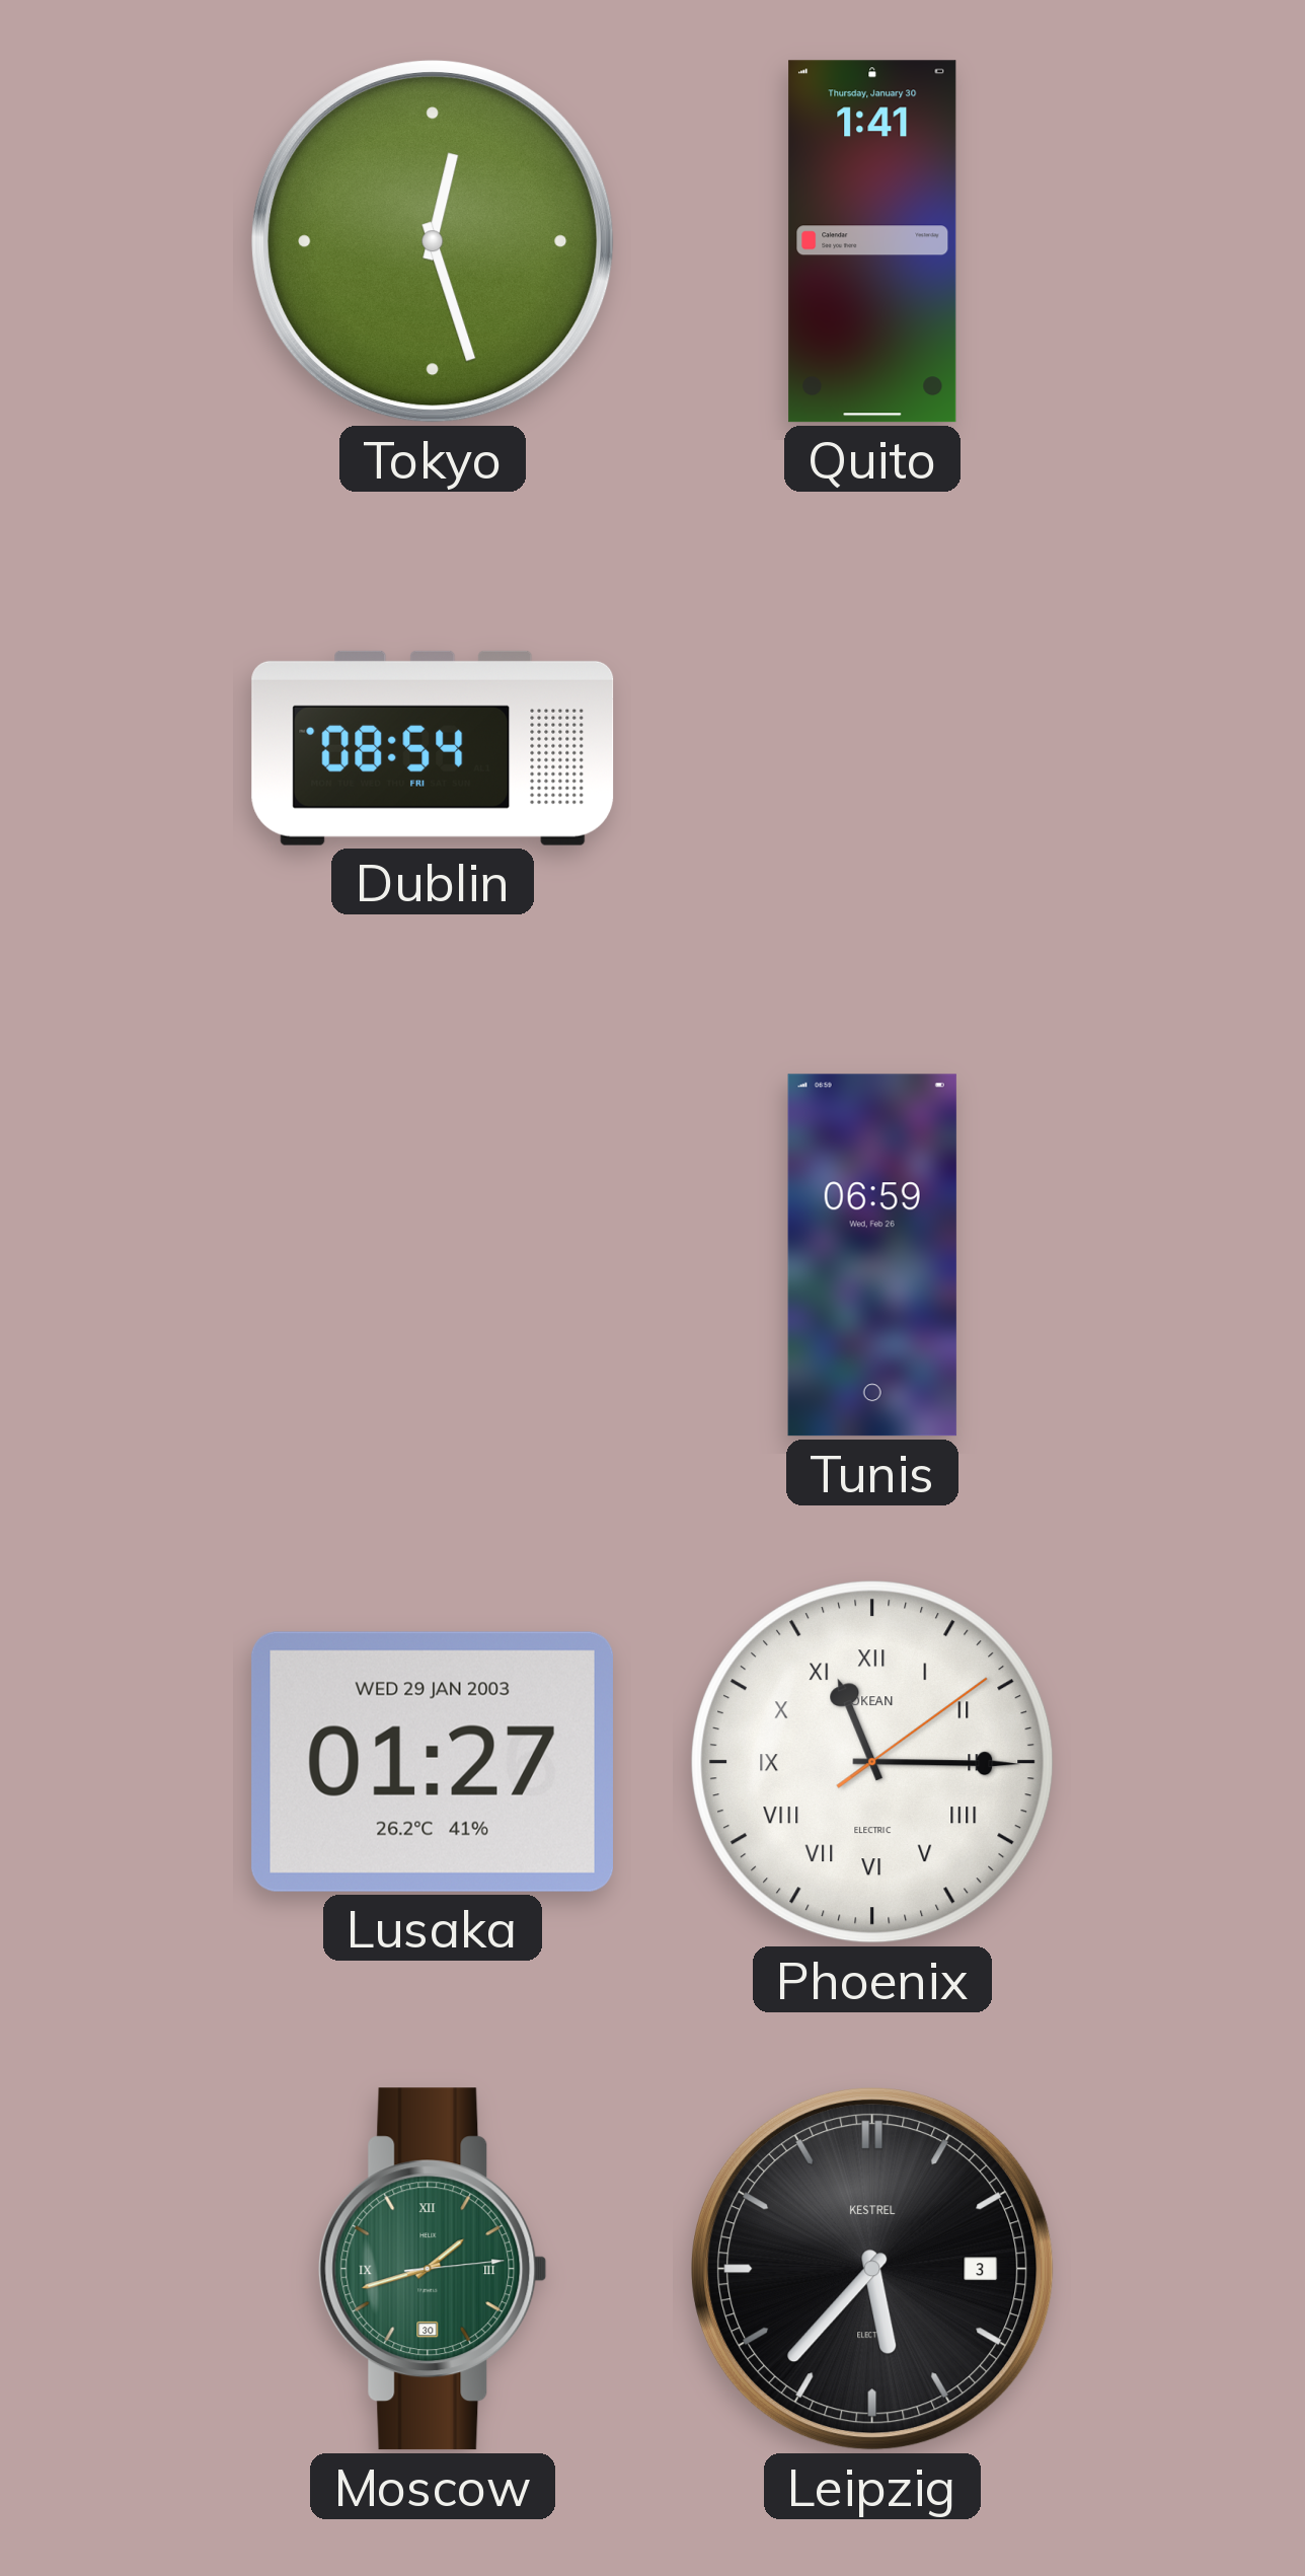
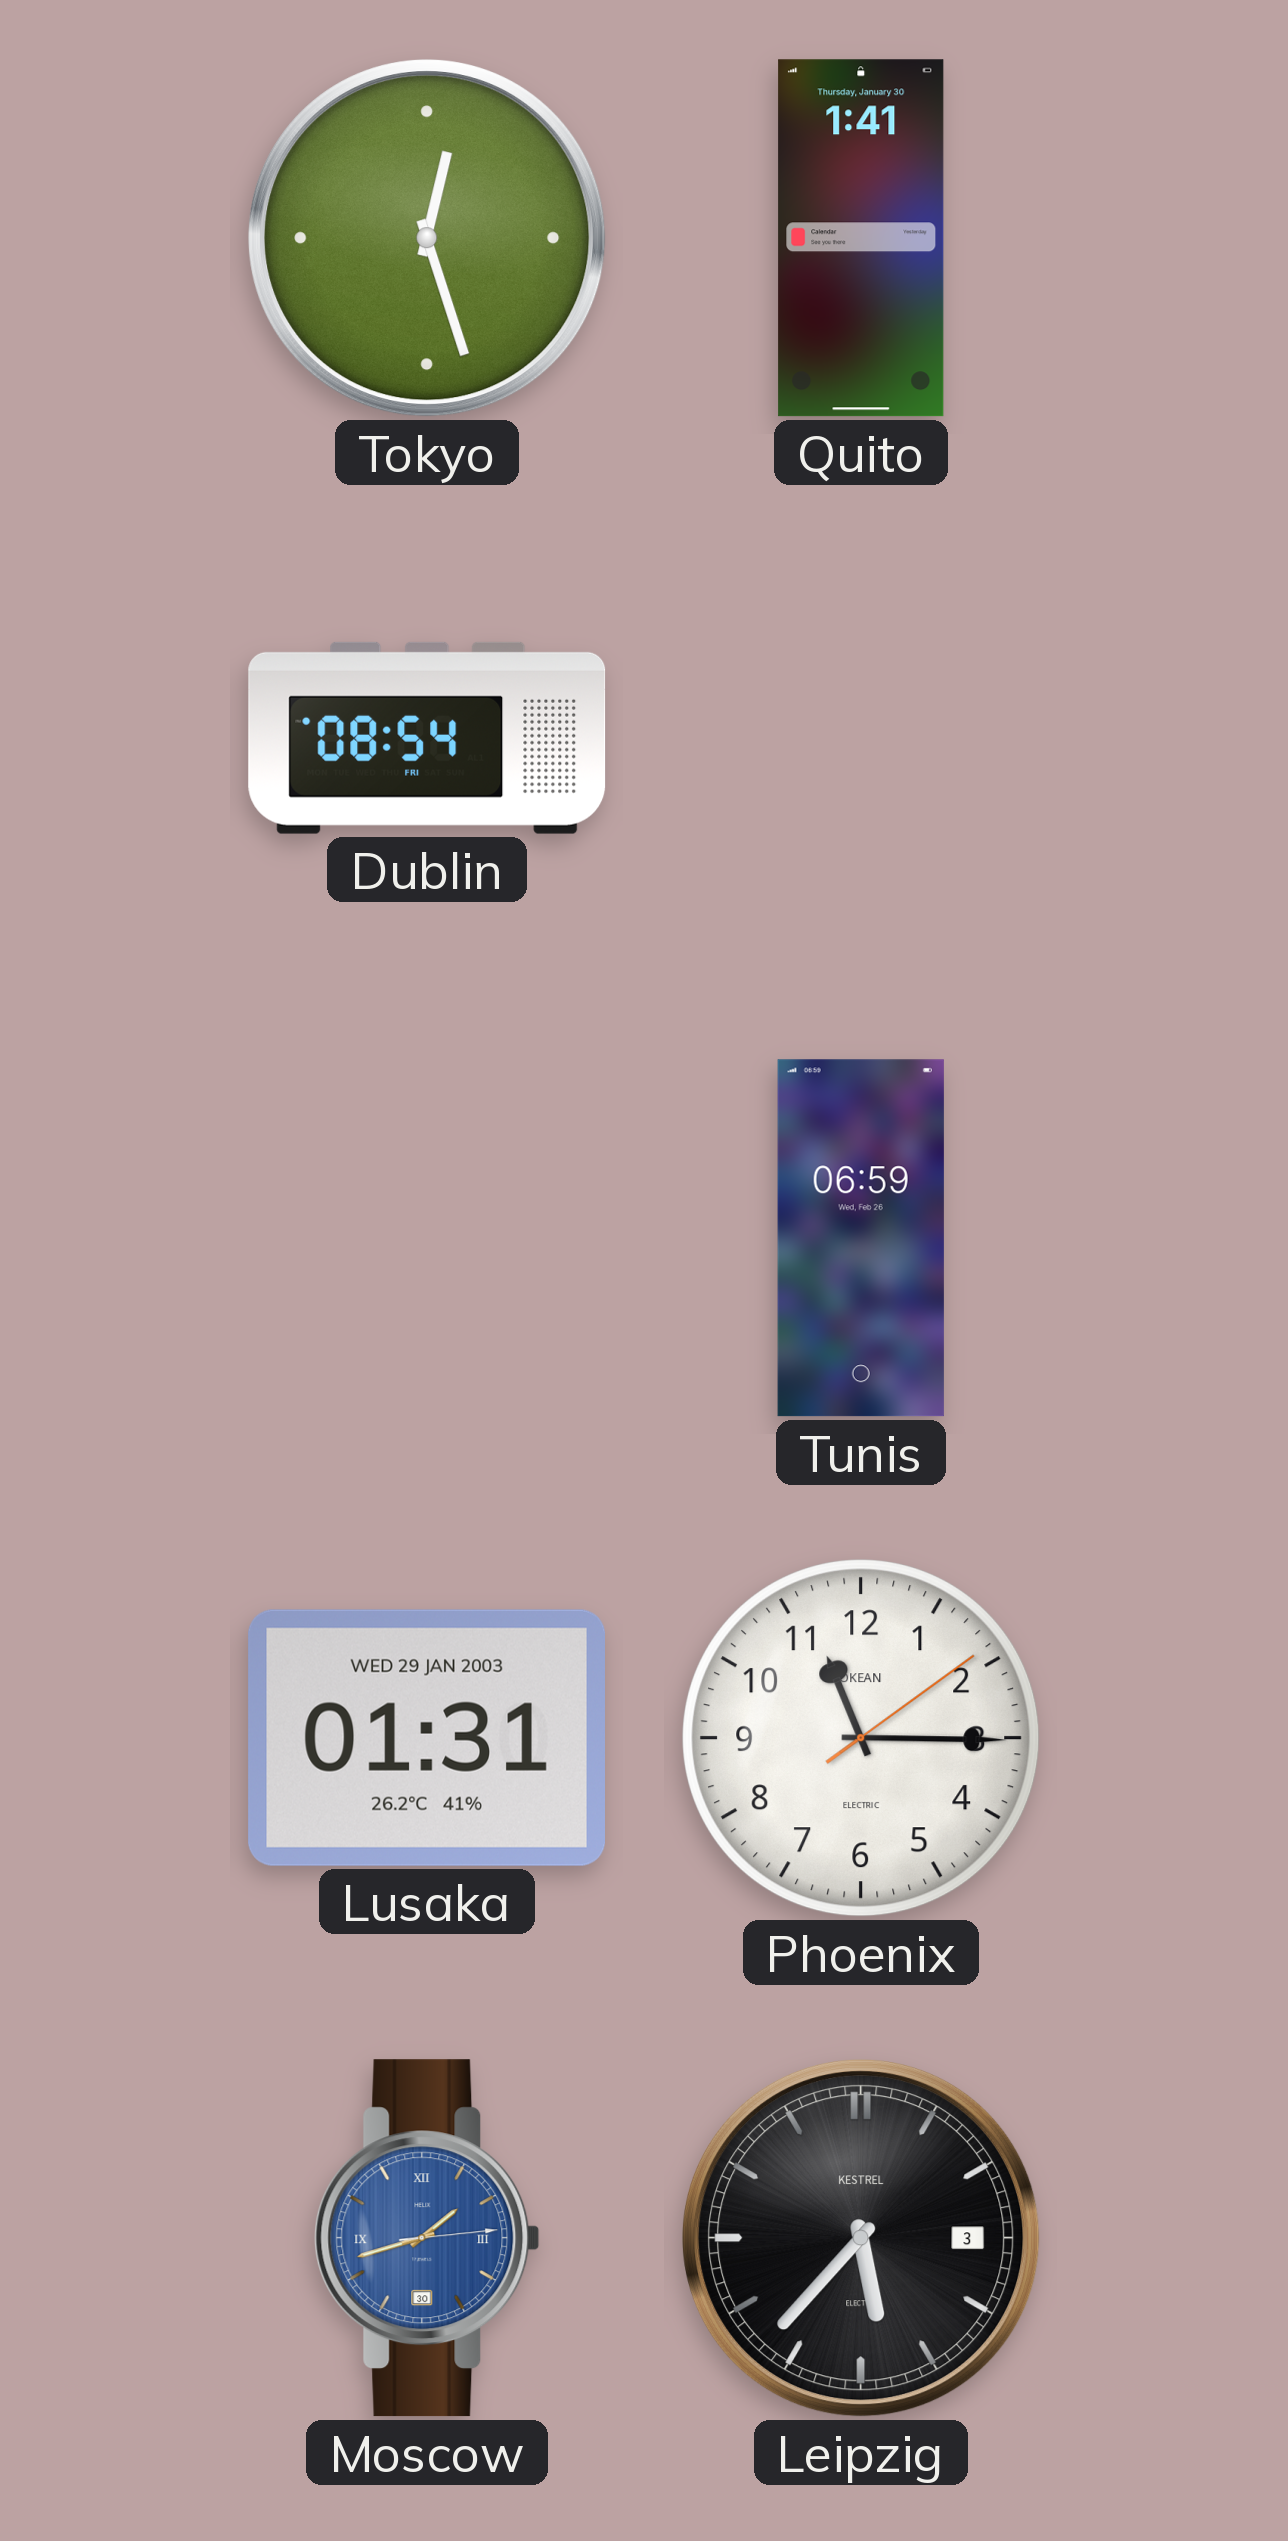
Lusaka: 01:27 -> 01:31
Phoenix numerals: Roman -> Arabic
Moscow dial: green -> blue
